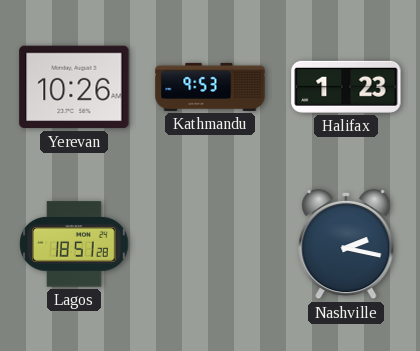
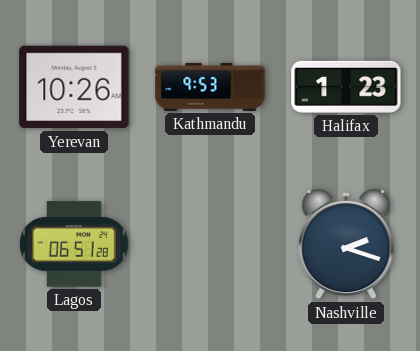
Lagos: 18:51 -> 06:51
Nashville: 2:17 -> 2:18
